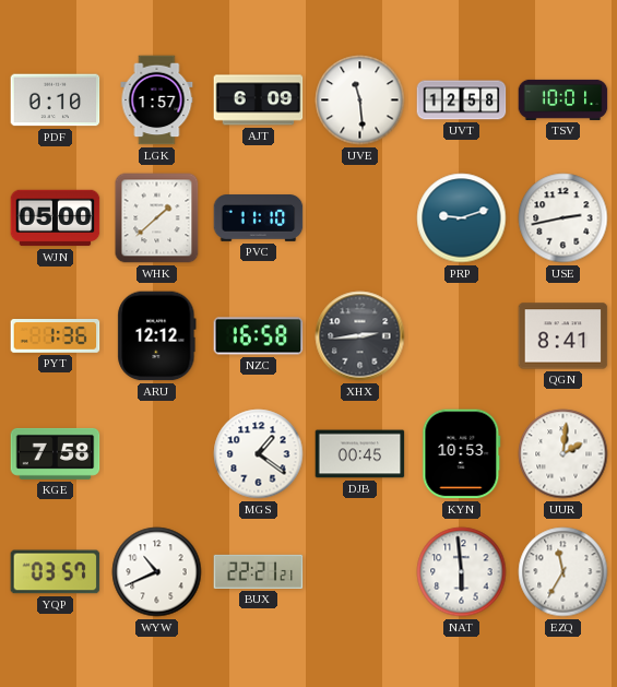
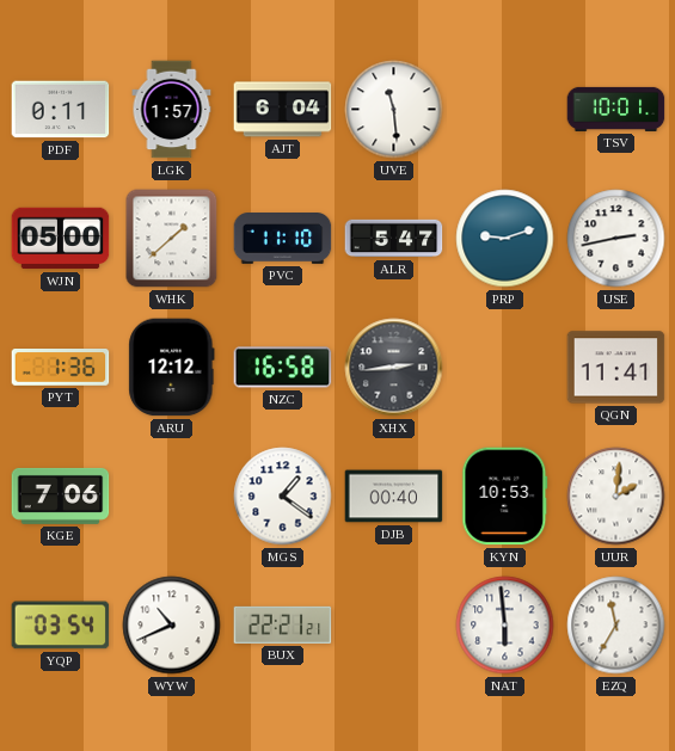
PDF: 0:10 -> 0:11
AJT: 6:09 -> 6:04
UVT: 12:58 -> none
ALR: none -> 5:47
QGN: 8:41 -> 11:41
KGE: 7:58 -> 7:06
DJB: 00:45 -> 00:40
YQP: 03:57 -> 03:54
